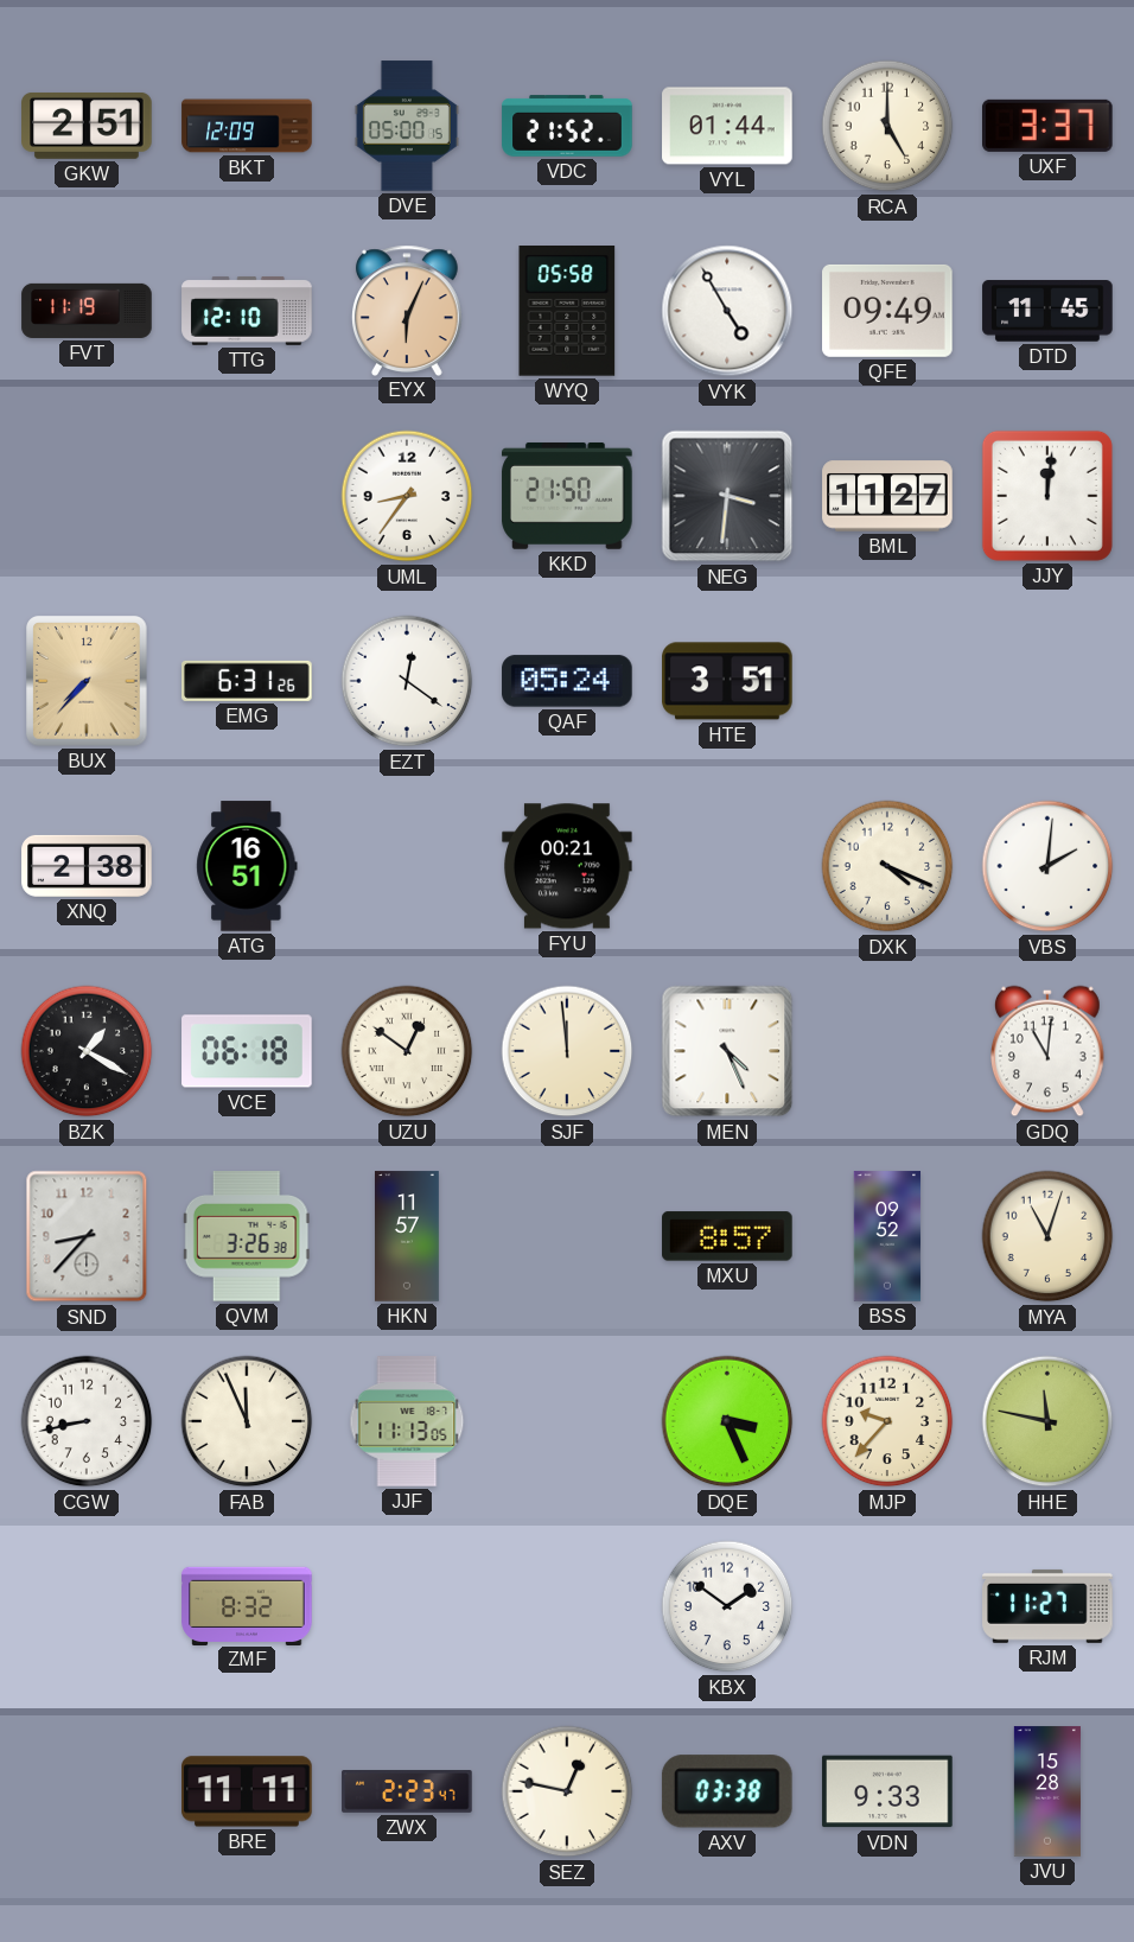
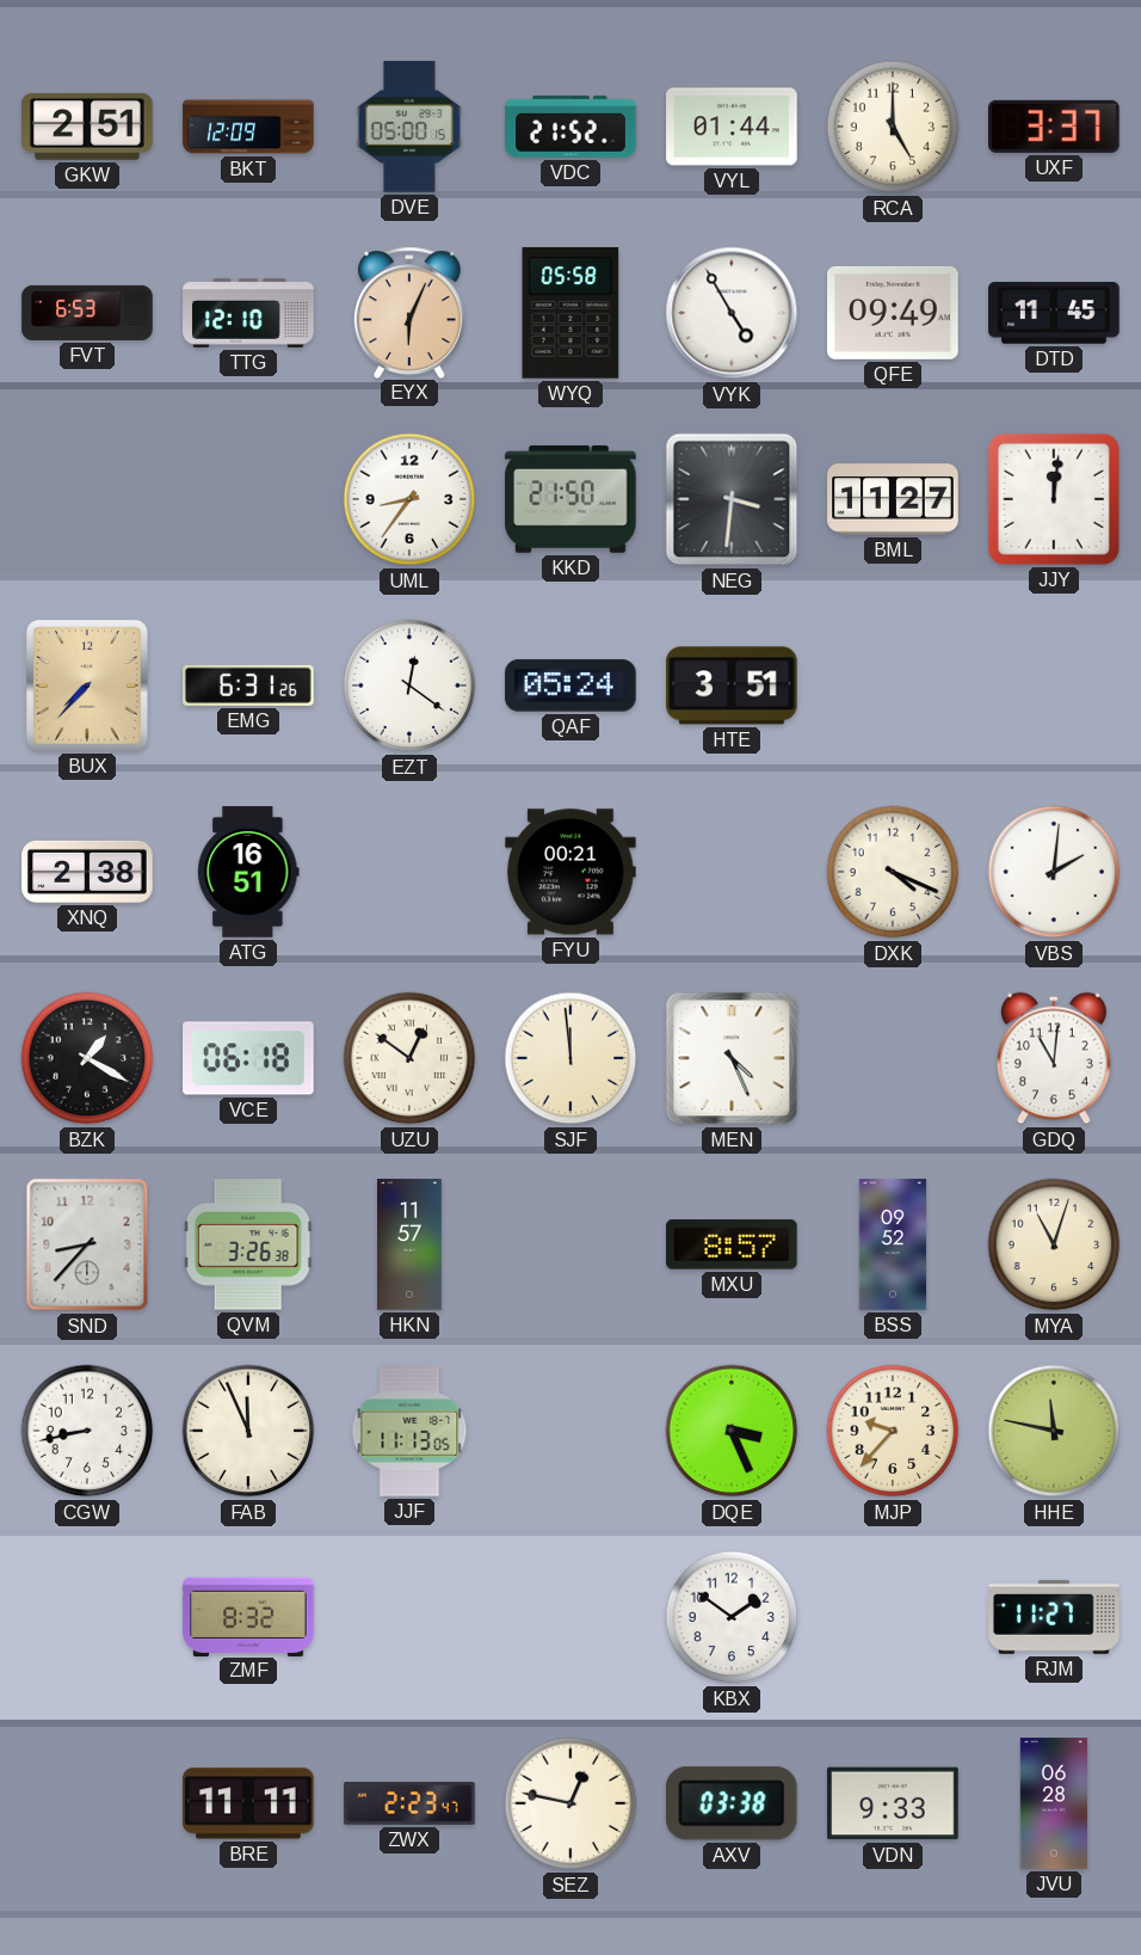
FVT: 11:19 -> 6:53
JVU: 15:28 -> 06:28
